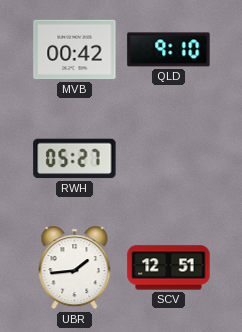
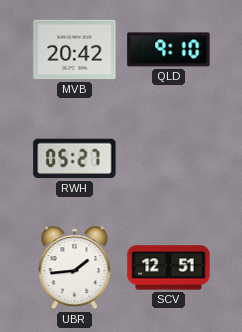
MVB: 00:42 -> 20:42
